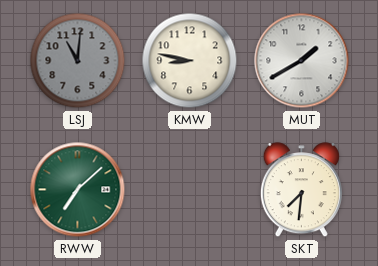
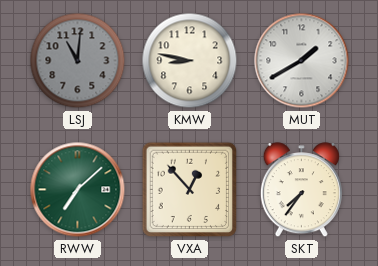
VXA: none -> 12:53
SKT: 7:31 -> 7:36
